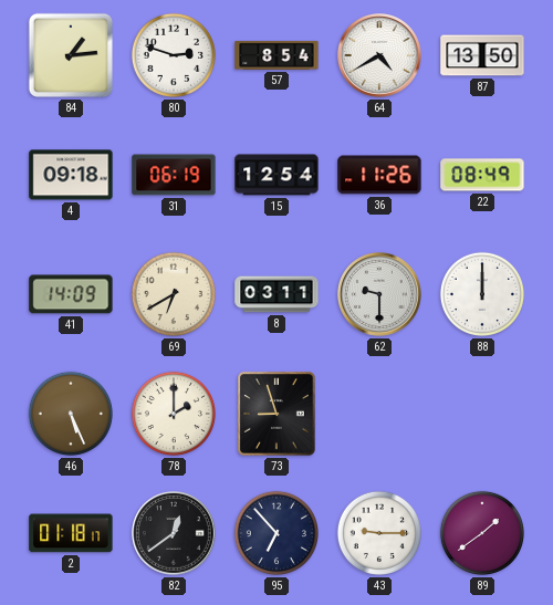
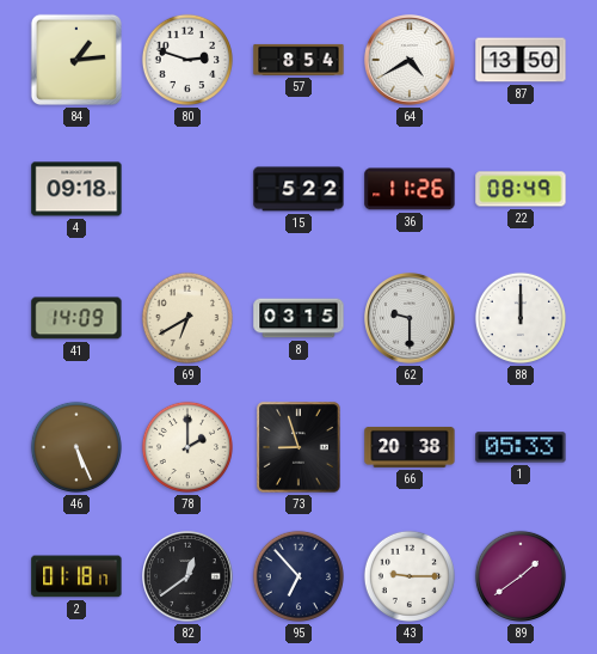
31: 06:19 -> none
15: 12:54 -> 5:22
8: 03:11 -> 03:15
66: none -> 20:38
1: none -> 05:33
